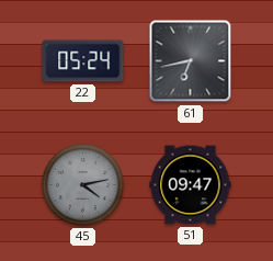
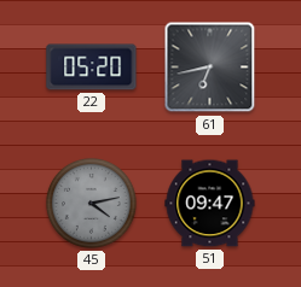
22: 05:24 -> 05:20
